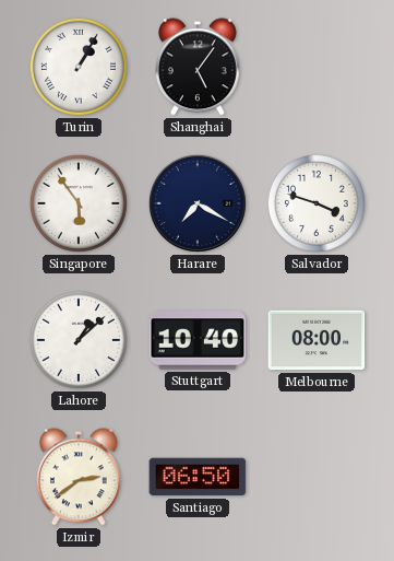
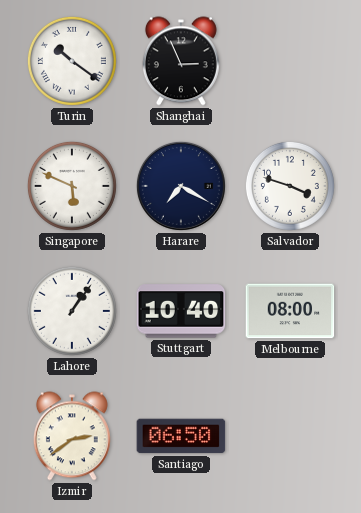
Turin: 1:05 -> 10:21
Shanghai: 5:06 -> 2:56
Singapore: 5:54 -> 5:49
Lahore: 1:08 -> 1:06
